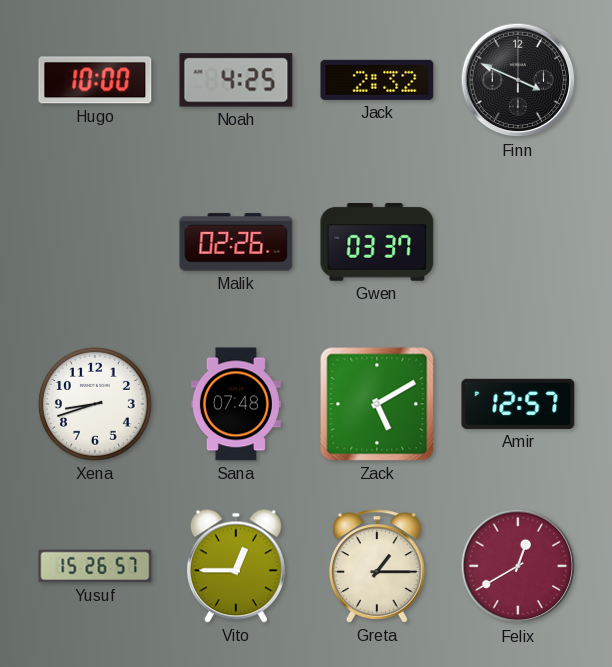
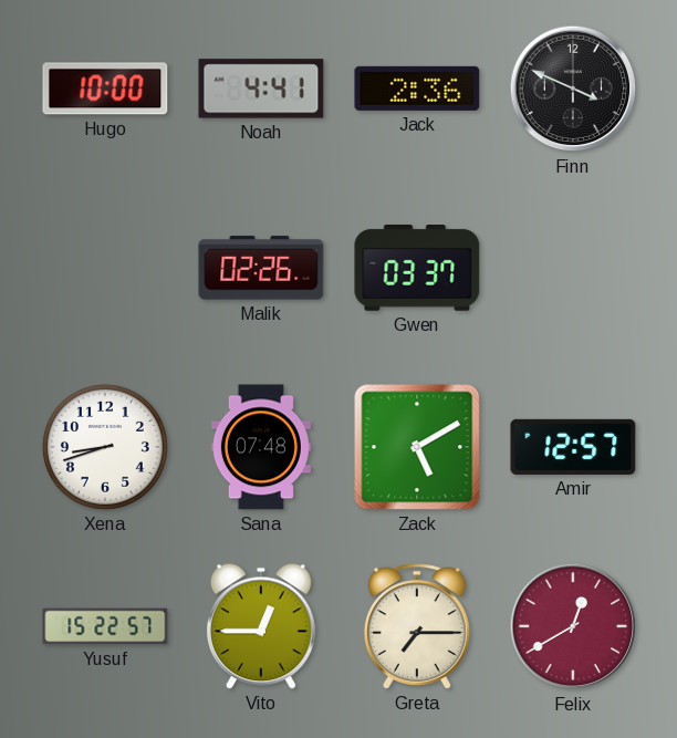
Noah: 4:25 -> 4:41
Jack: 2:32 -> 2:36
Yusuf: 15:26 -> 15:22
Greta: 1:15 -> 7:15
